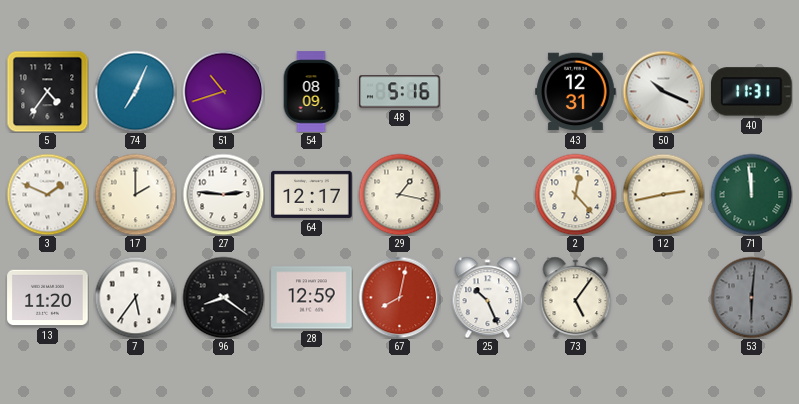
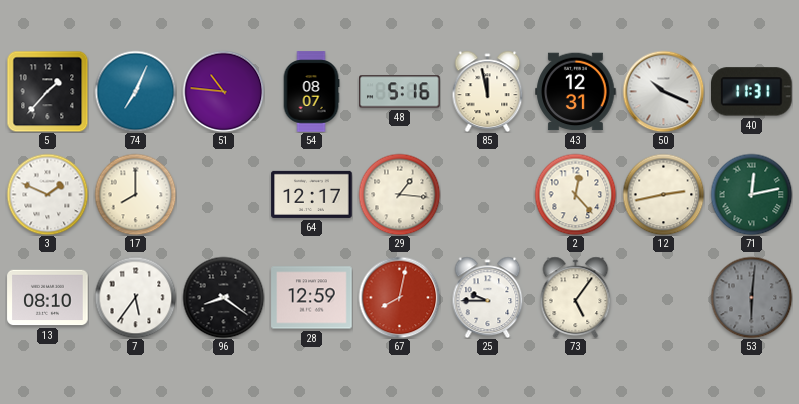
5: 4:36 -> 1:37
51: 10:42 -> 10:46
54: 08:09 -> 08:07
85: none -> 11:58
17: 2:00 -> 8:00
27: 2:46 -> none
29: 1:17 -> 1:16
71: 11:59 -> 12:13
13: 11:20 -> 08:10
25: 10:26 -> 9:45
